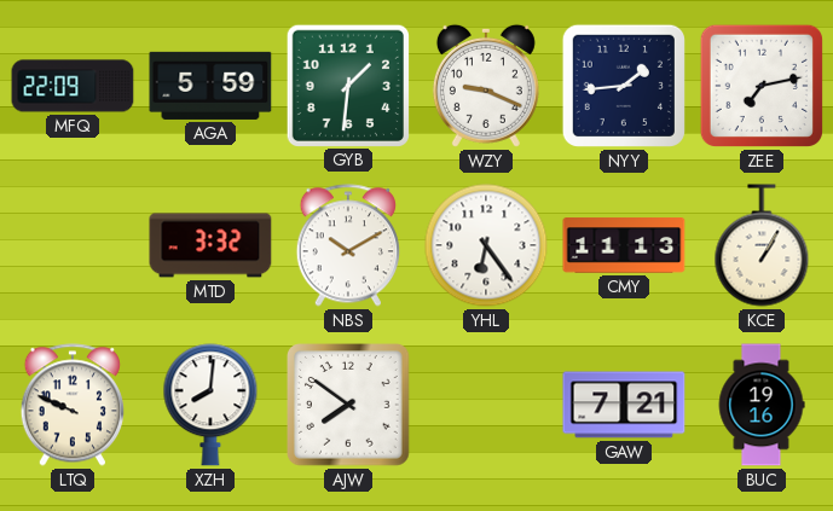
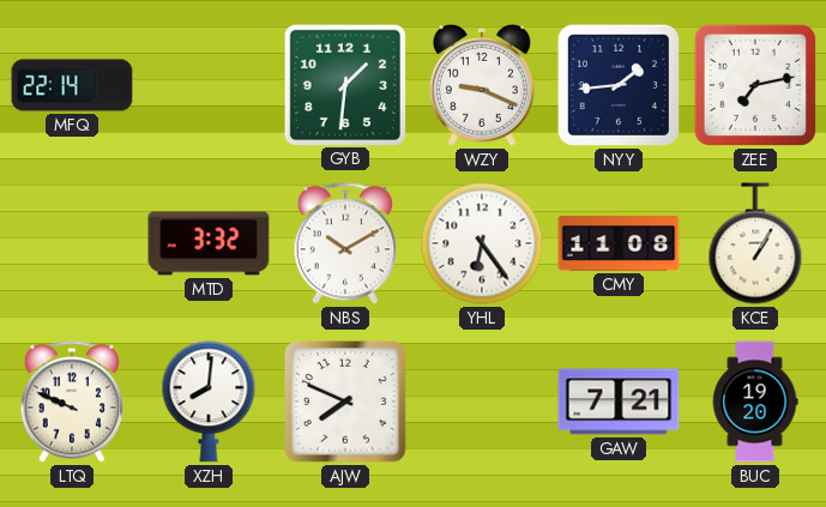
MFQ: 22:09 -> 22:14
AGA: 5:59 -> none
CMY: 11:13 -> 11:08
AJW: 7:51 -> 7:49
BUC: 19:16 -> 19:20
